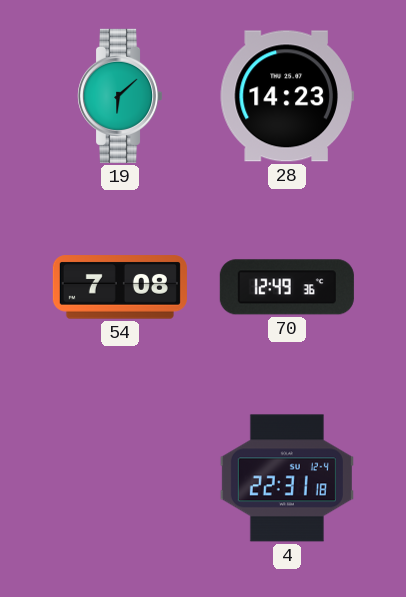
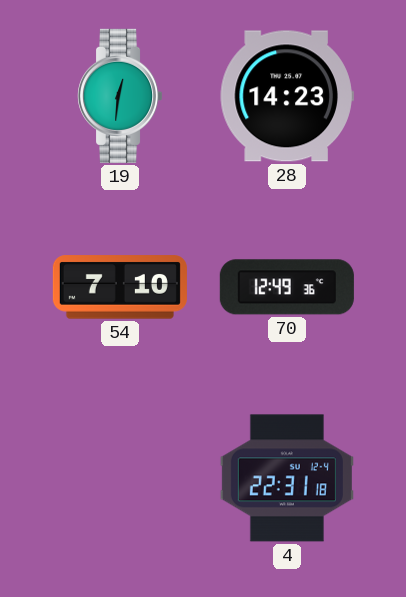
19: 6:08 -> 12:31
54: 7:08 -> 7:10
